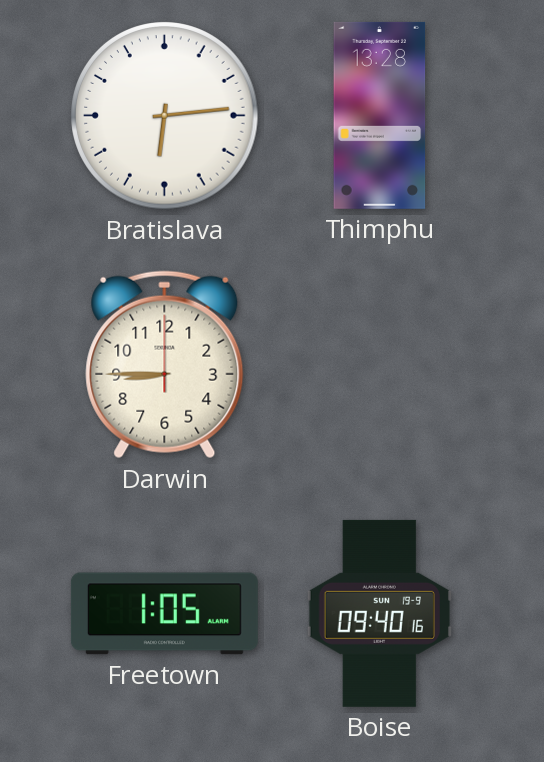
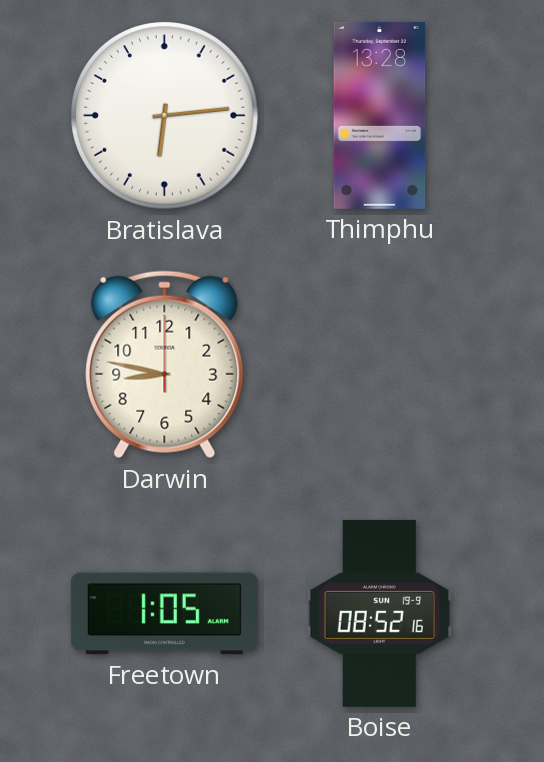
Darwin: 8:45 -> 8:47
Boise: 09:40 -> 08:52
